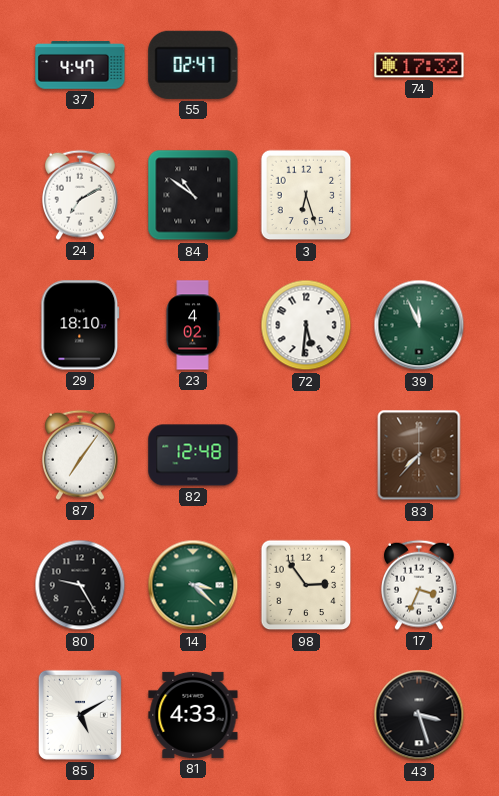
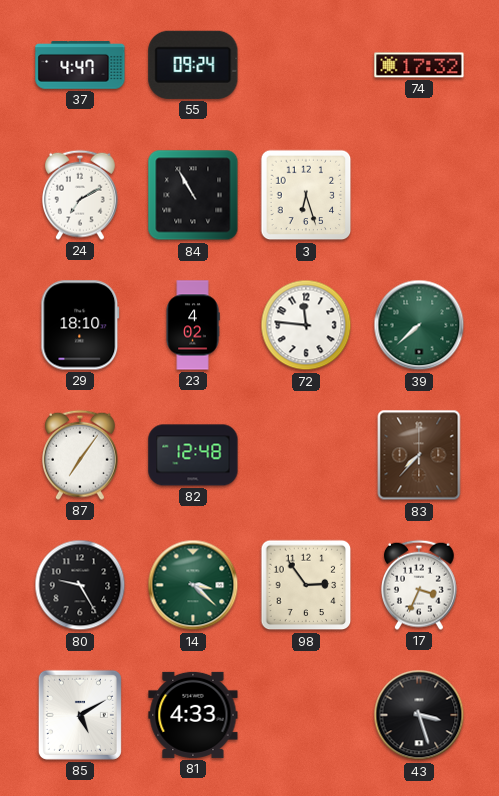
55: 02:47 -> 09:24
84: 10:51 -> 10:55
72: 5:31 -> 11:46
39: 11:56 -> 7:38
